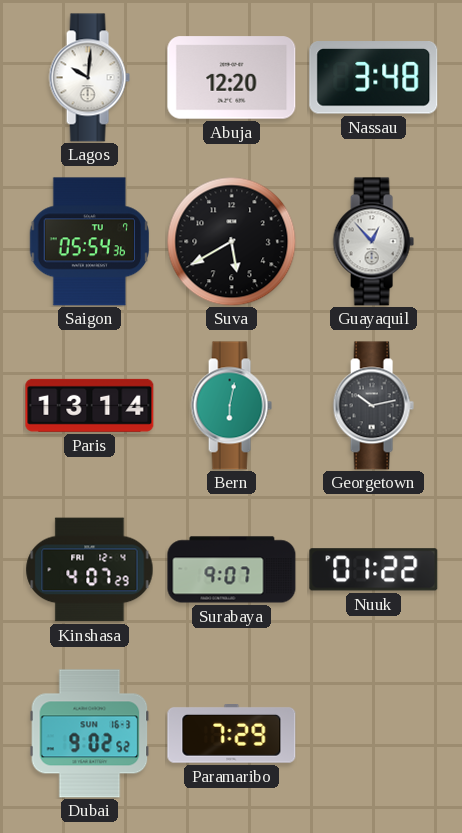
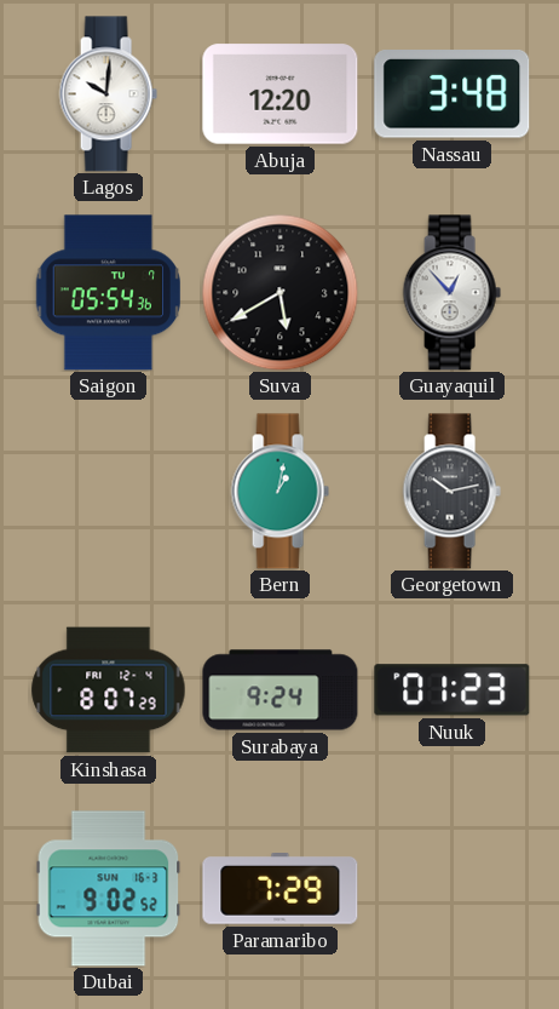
Paris: 13:14 -> none
Bern: 6:02 -> 1:02
Kinshasa: 4:07 -> 8:07
Surabaya: 9:07 -> 9:24
Nuuk: 01:22 -> 01:23
